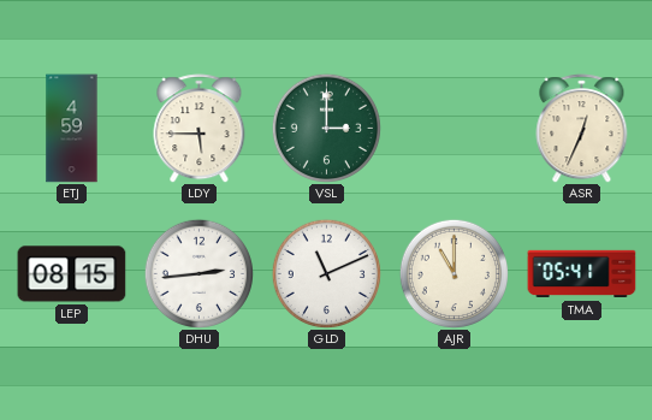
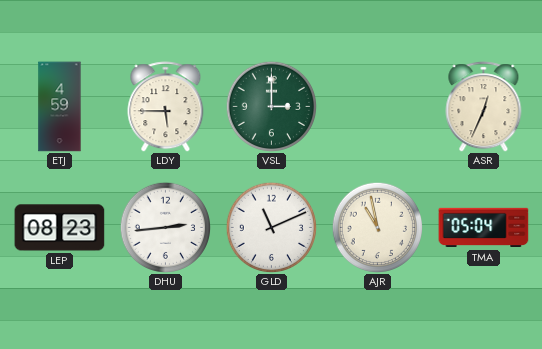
LEP: 08:15 -> 08:23
AJR: 11:00 -> 10:58
TMA: 05:41 -> 05:04
